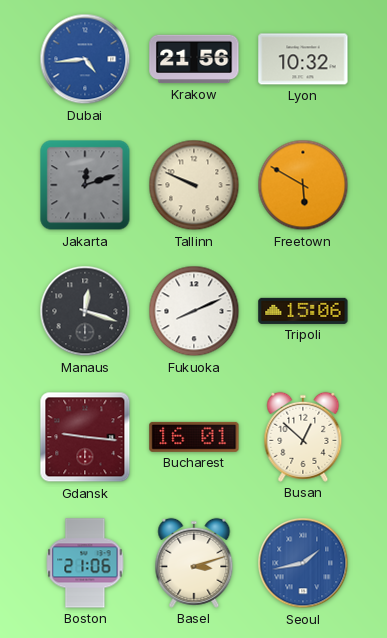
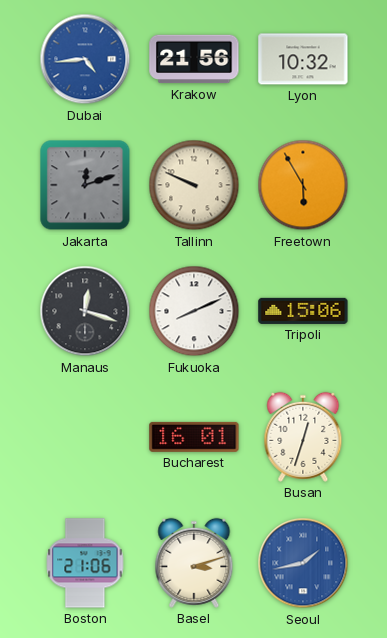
Freetown: 5:50 -> 5:55
Gdansk: 9:16 -> none
Busan: 12:52 -> 12:33
